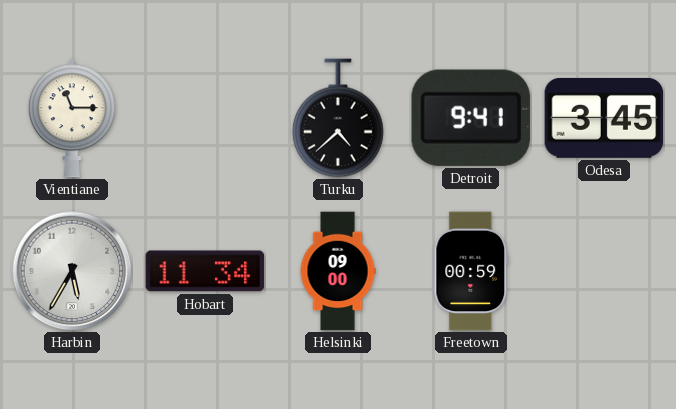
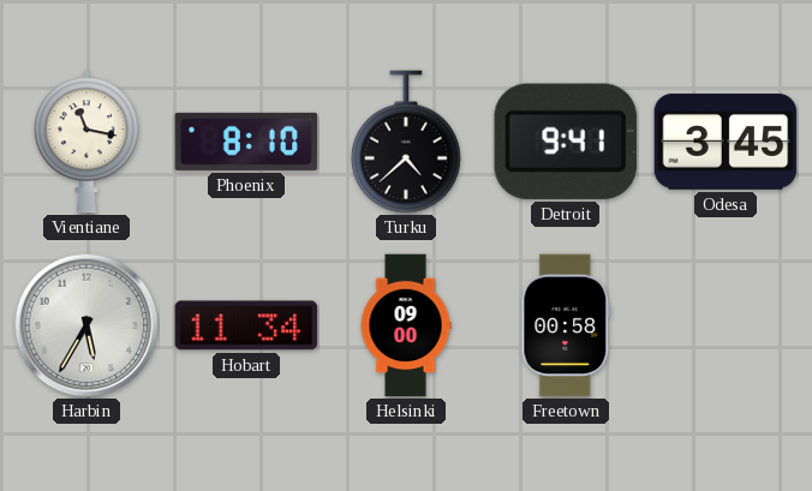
Vientiane: 11:15 -> 11:17
Phoenix: none -> 8:10
Freetown: 00:59 -> 00:58
